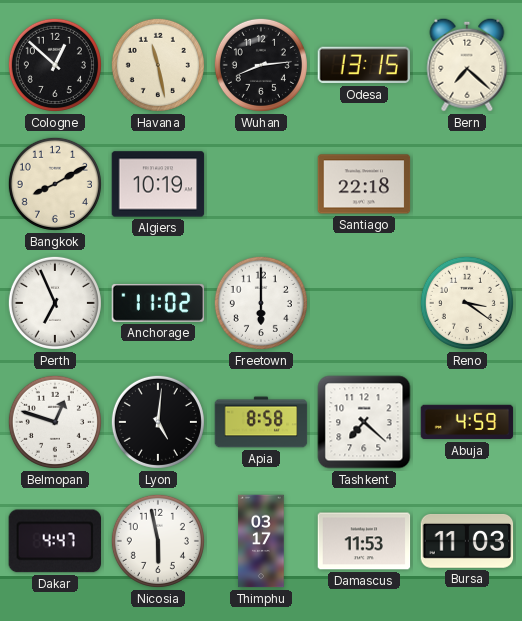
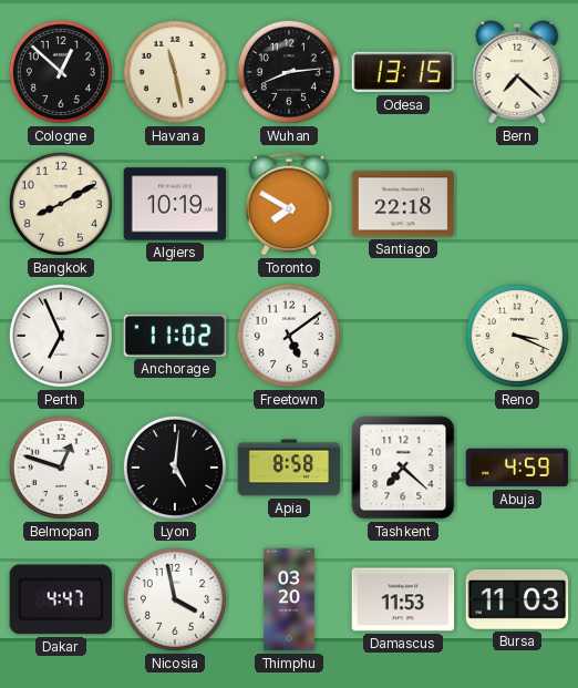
Toronto: none -> 7:50
Freetown: 6:00 -> 5:09
Reno: 3:21 -> 3:19
Nicosia: 5:58 -> 3:58
Thimphu: 03:17 -> 03:20
